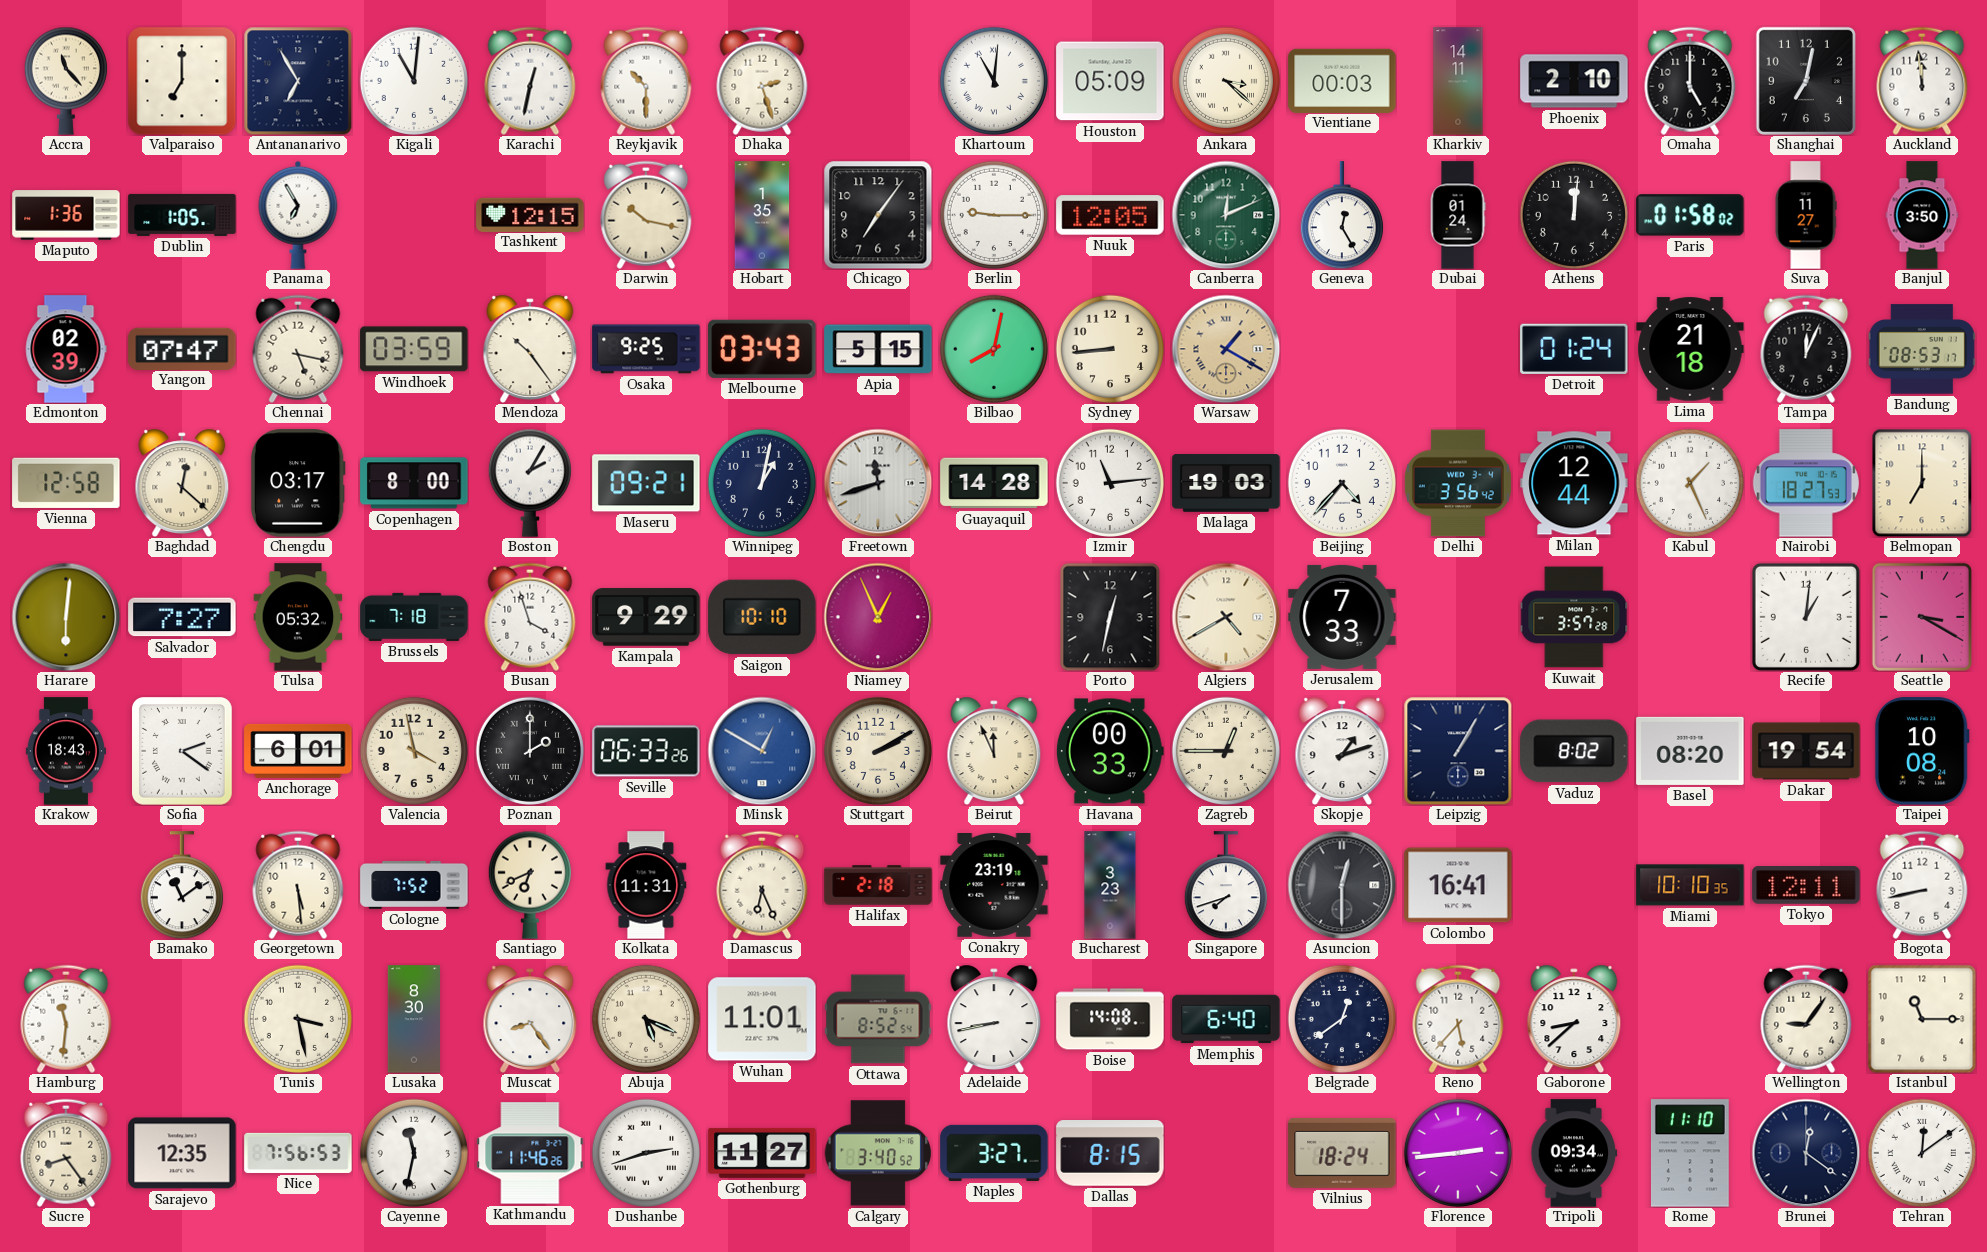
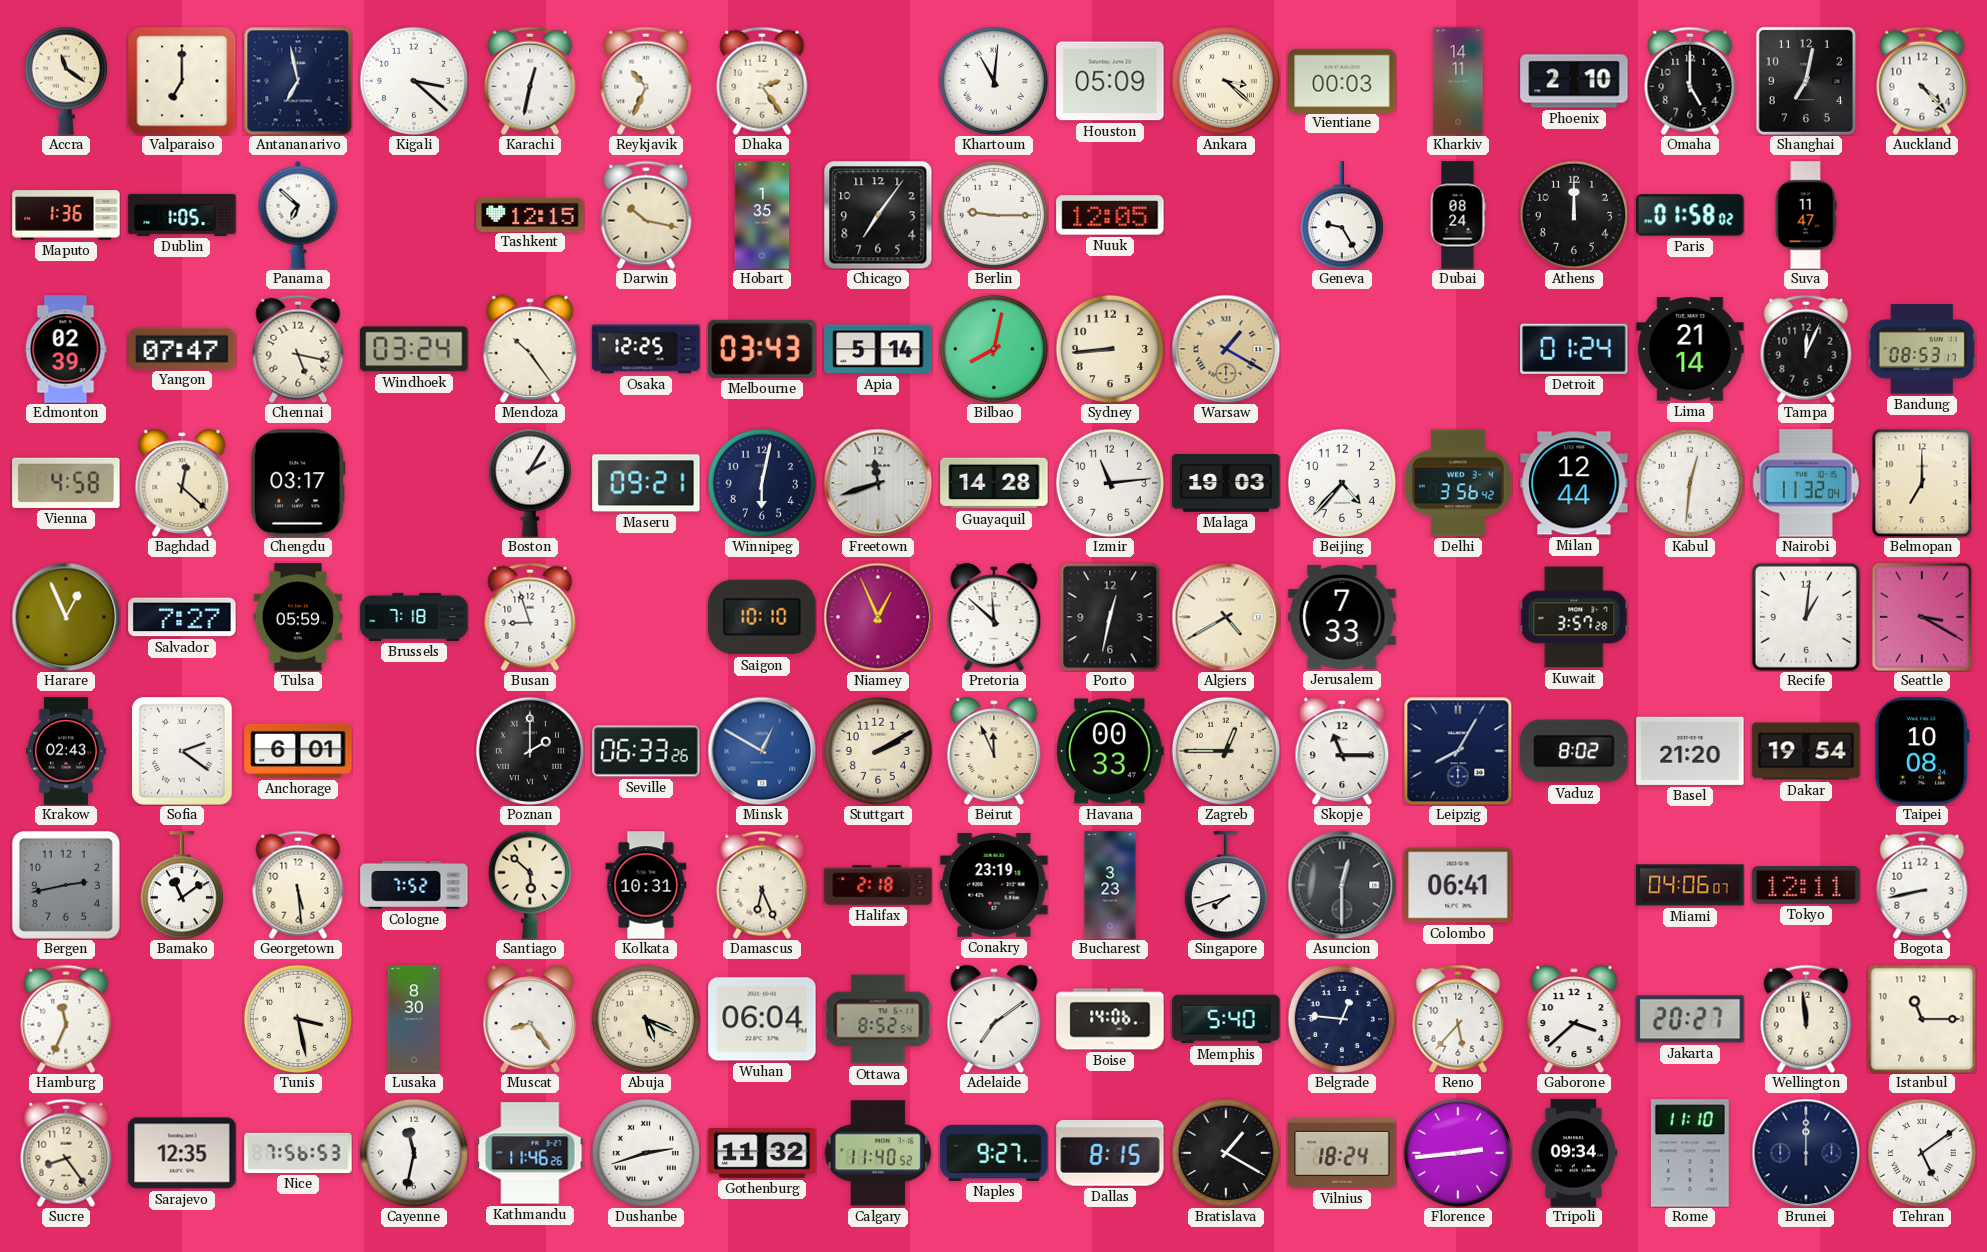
Accra: 11:23 -> 11:21
Antananarivo: 6:55 -> 6:58
Kigali: 11:01 -> 3:22
Reykjavik: 10:30 -> 10:34
Dhaka: 2:27 -> 2:24
Auckland: 11:59 -> 4:23
Panama: 6:55 -> 6:52
Canberra: 12:11 -> none
Geneva: 12:25 -> 9:25
Dubai: 01:24 -> 08:24
Athens: 12:01 -> 12:00
Suva: 11:27 -> 11:47
Banjul: 3:50 -> none
Windhoek: 03:59 -> 03:24
Osaka: 9:25 -> 12:25
Apia: 5:15 -> 5:14
Lima: 21:18 -> 21:14
Vienna: 12:58 -> 4:58
Copenhagen: 8:00 -> none
Winnipeg: 1:02 -> 6:02
Kabul: 1:26 -> 12:31
Nairobi: 18:27 -> 11:32
Harare: 6:01 -> 12:56
Tulsa: 05:32 -> 05:59
Busan: 3:57 -> 8:57
Kampala: 9:29 -> none
Pretoria: none -> 11:52
Krakow: 18:43 -> 02:43
Valencia: 3:58 -> none
Skopje: 1:12 -> 11:15
Leipzig: 1:05 -> 8:05
Basel: 08:20 -> 21:20
Bergen: none -> 2:43
Santiago: 6:41 -> 5:52
Kolkata: 11:31 -> 10:31
Colombo: 16:41 -> 06:41
Miami: 10:10 -> 04:06
Hamburg: 11:31 -> 11:34
Wuhan: 11:01 -> 06:04
Adelaide: 8:43 -> 7:09
Boise: 14:08 -> 14:06
Memphis: 6:40 -> 5:40
Belgrade: 12:39 -> 12:46
Gaborone: 8:38 -> 3:38
Jakarta: none -> 20:27
Wellington: 9:06 -> 11:59
Gothenburg: 11:27 -> 11:32
Calgary: 3:40 -> 11:40
Naples: 3:27 -> 9:27
Bratislava: none -> 1:20
Brunei: 12:21 -> 12:00
Tehran: 12:09 -> 5:09
